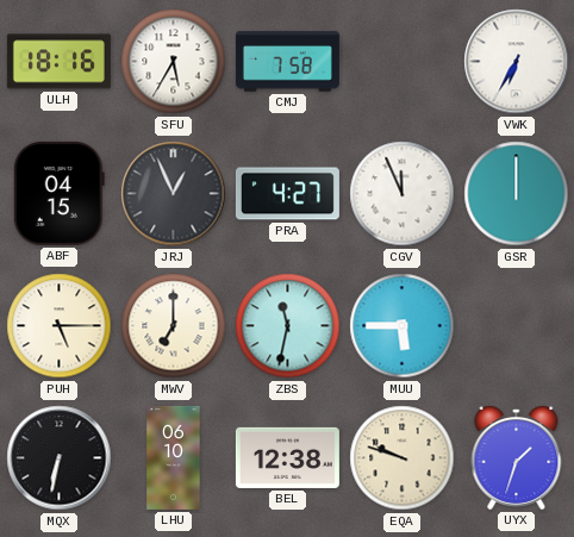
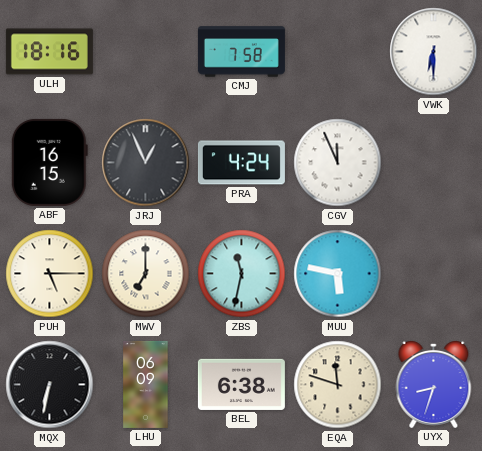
SFU: 5:35 -> none
VWK: 6:35 -> 6:30
ABF: 04:15 -> 16:15
PRA: 4:27 -> 4:24
GSR: 12:00 -> none
MUU: 5:45 -> 5:47
LHU: 06:10 -> 06:09
BEL: 12:38 -> 6:38
EQA: 9:48 -> 11:48
UYX: 1:33 -> 8:33
